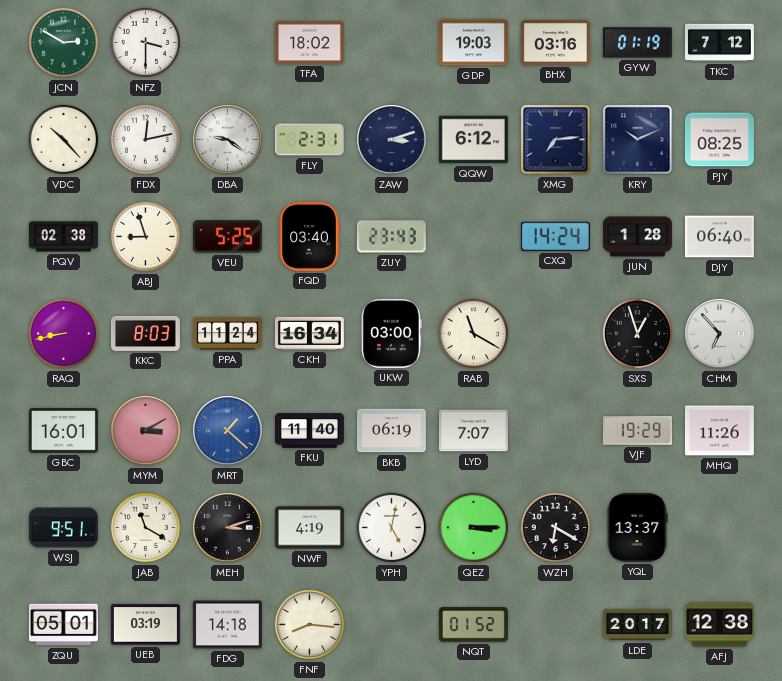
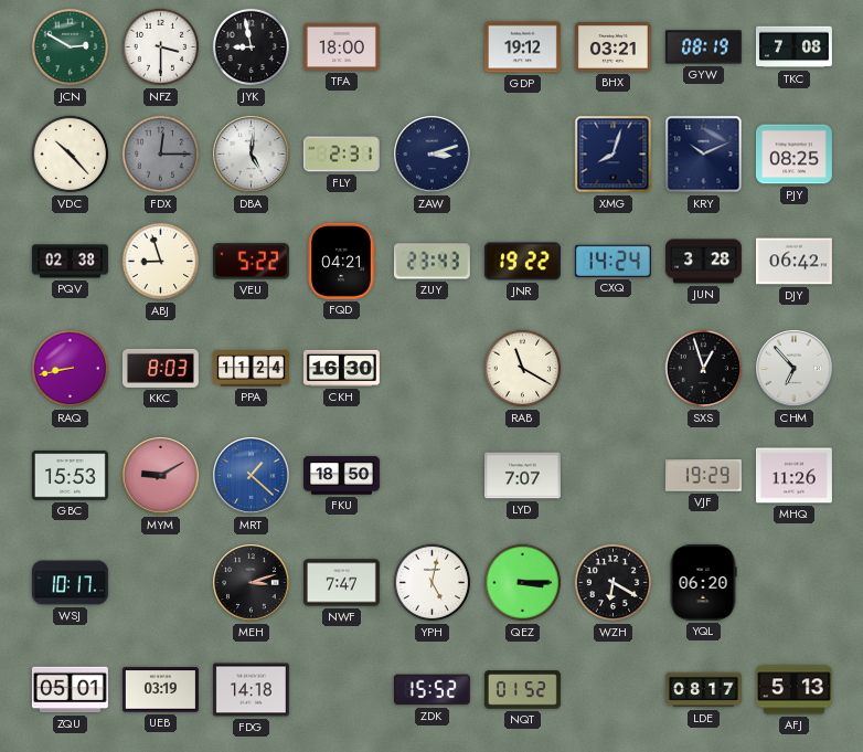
JYK: none -> 8:58
TFA: 18:02 -> 18:00
GDP: 19:03 -> 19:12
BHX: 03:16 -> 03:21
GYW: 01:19 -> 08:19
TKC: 7:12 -> 7:08
FDX: 12:13 -> 12:15
FDX dial: white -> grey
DBA: 9:21 -> 5:01
QQW: 6:12 -> none
XMG: 7:14 -> 8:03
VEU: 5:25 -> 5:22
FQD: 03:40 -> 04:21
JNR: none -> 19:22
JUN: 1:28 -> 3:28
DJY: 06:40 -> 06:42
CKH: 16:34 -> 16:30
UKW: 03:00 -> none
GBC: 16:01 -> 15:53
MYM: 3:10 -> 9:10
FKU: 11:40 -> 18:50
BKB: 06:19 -> none
WSJ: 9:51 -> 10:17
JAB: 11:20 -> none
NWF: 4:19 -> 7:47
YQL: 13:37 -> 06:20
FNF: 8:16 -> none
ZDK: none -> 15:52
LDE: 20:17 -> 08:17
AFJ: 12:38 -> 5:13
